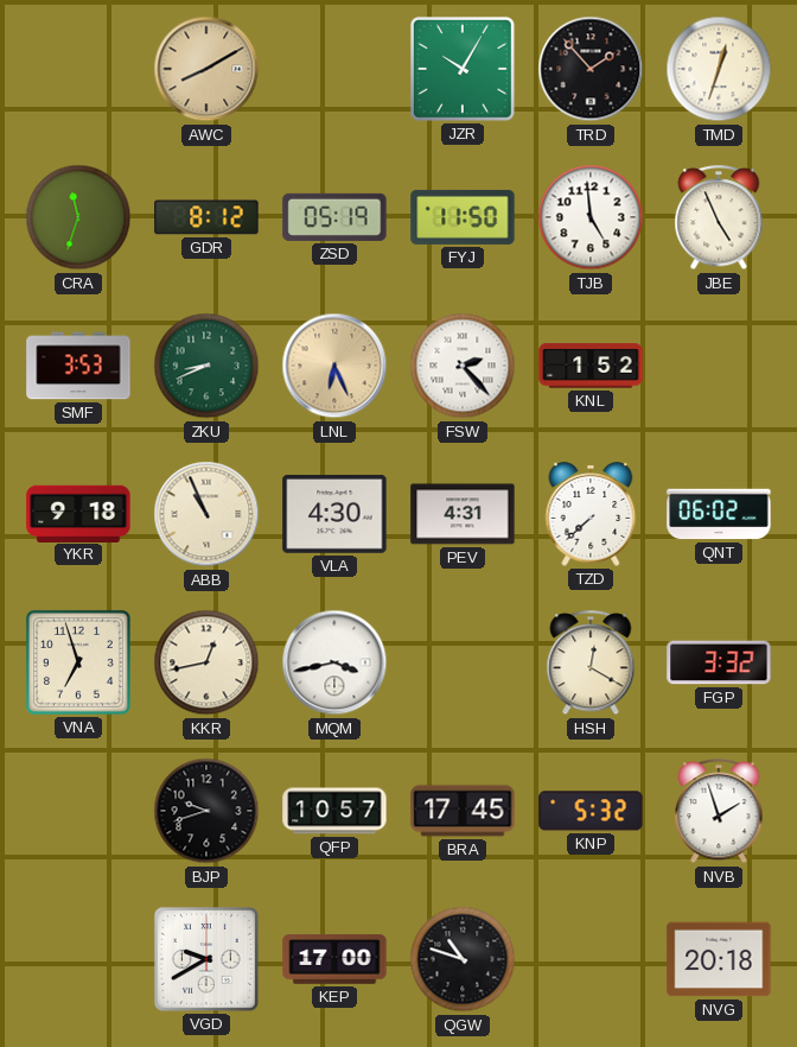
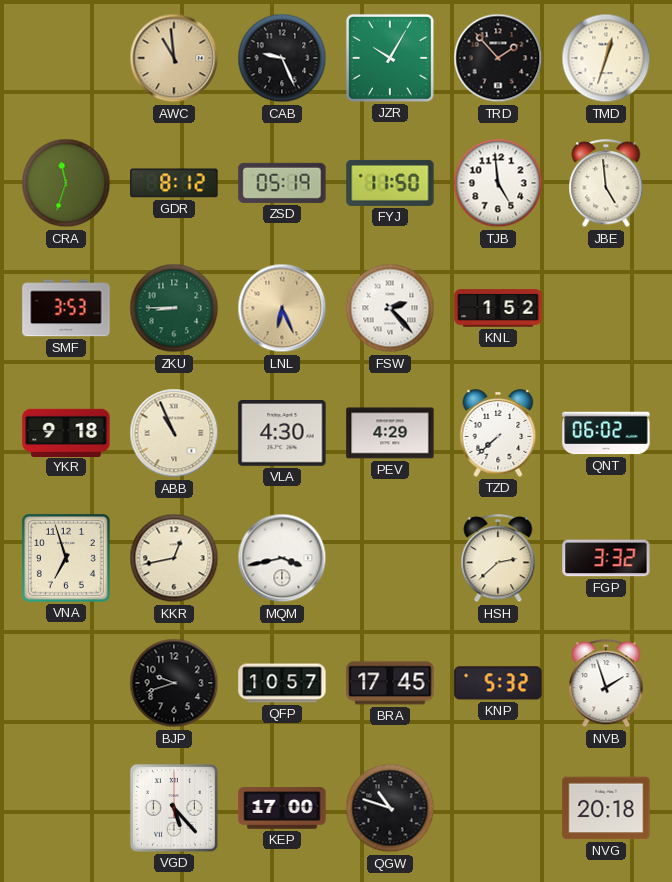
AWC: 8:10 -> 10:59
CAB: none -> 9:26
JBE: 4:56 -> 4:59
ZKU: 8:41 -> 8:45
PEV: 4:31 -> 4:29
HSH: 12:20 -> 2:38
VGD: 9:40 -> 5:23
